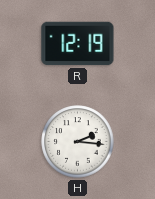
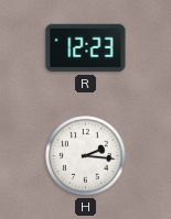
R: 12:19 -> 12:23
